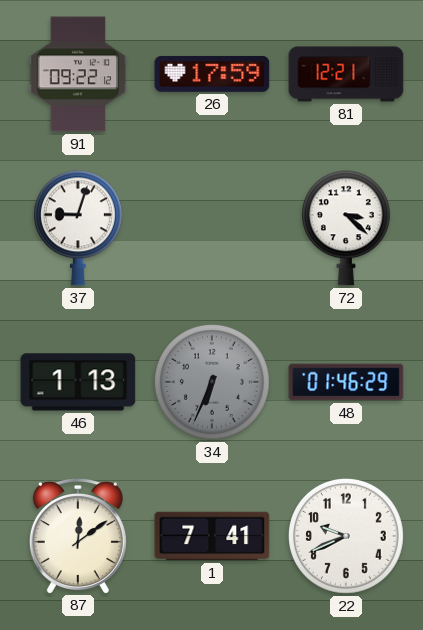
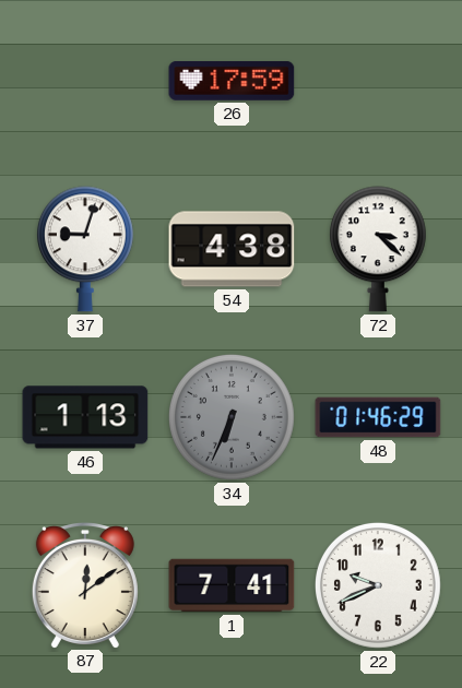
91: 09:22 -> none
81: 12:21 -> none
54: none -> 4:38
